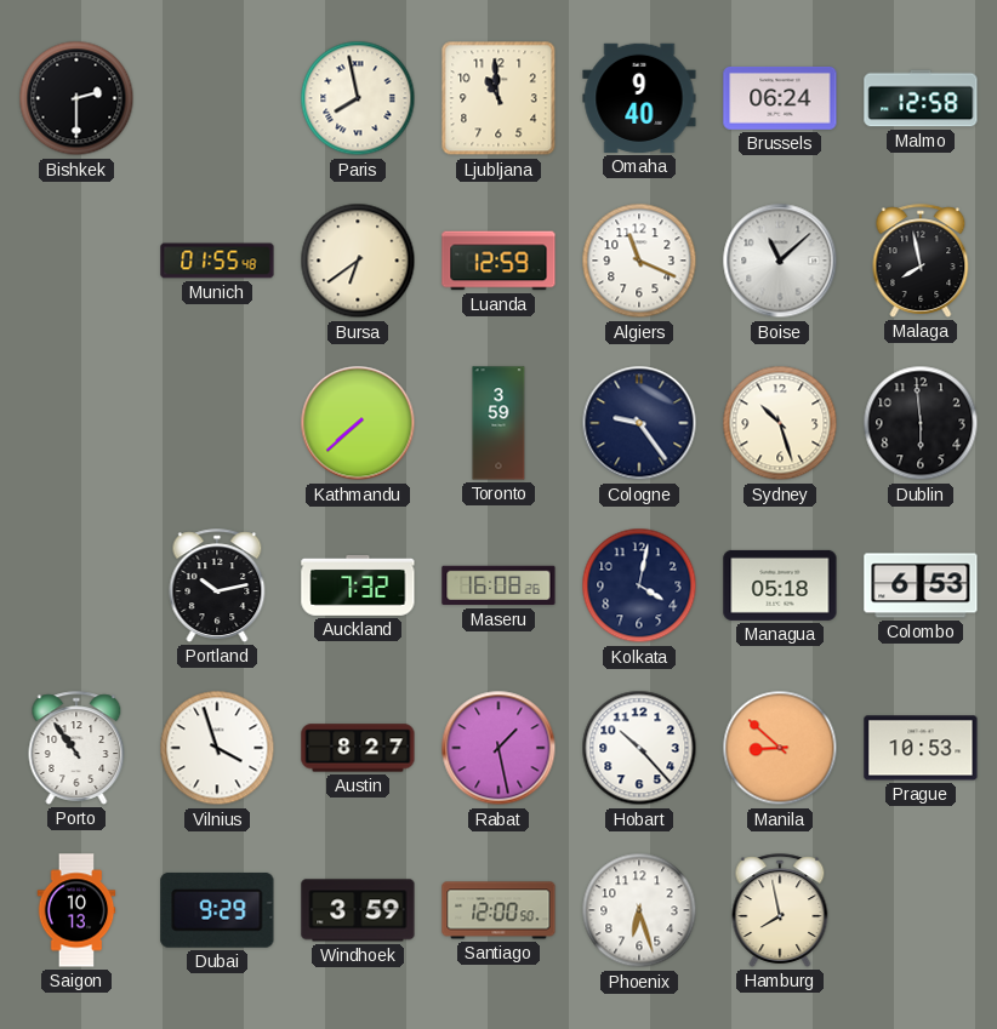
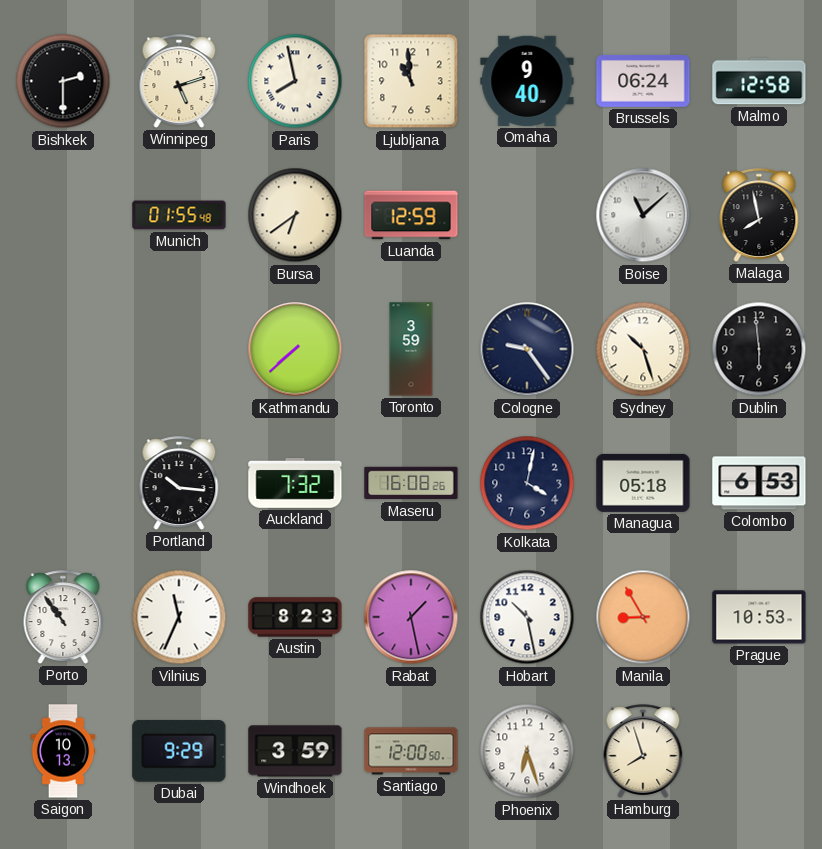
Winnipeg: none -> 5:12
Algiers: 11:19 -> none
Portland: 10:13 -> 10:16
Vilnius: 3:57 -> 11:34
Austin: 8:27 -> 8:23
Hobart: 10:23 -> 10:28
Manila: 8:52 -> 8:55
Hamburg: 7:58 -> 7:57
